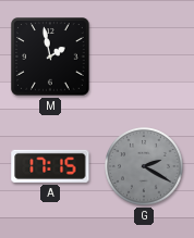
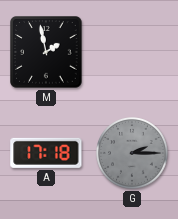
A: 17:15 -> 17:18
G: 2:20 -> 2:15
